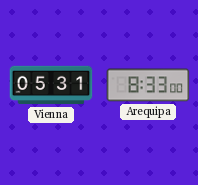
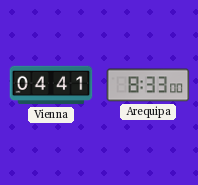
Vienna: 05:31 -> 04:41
